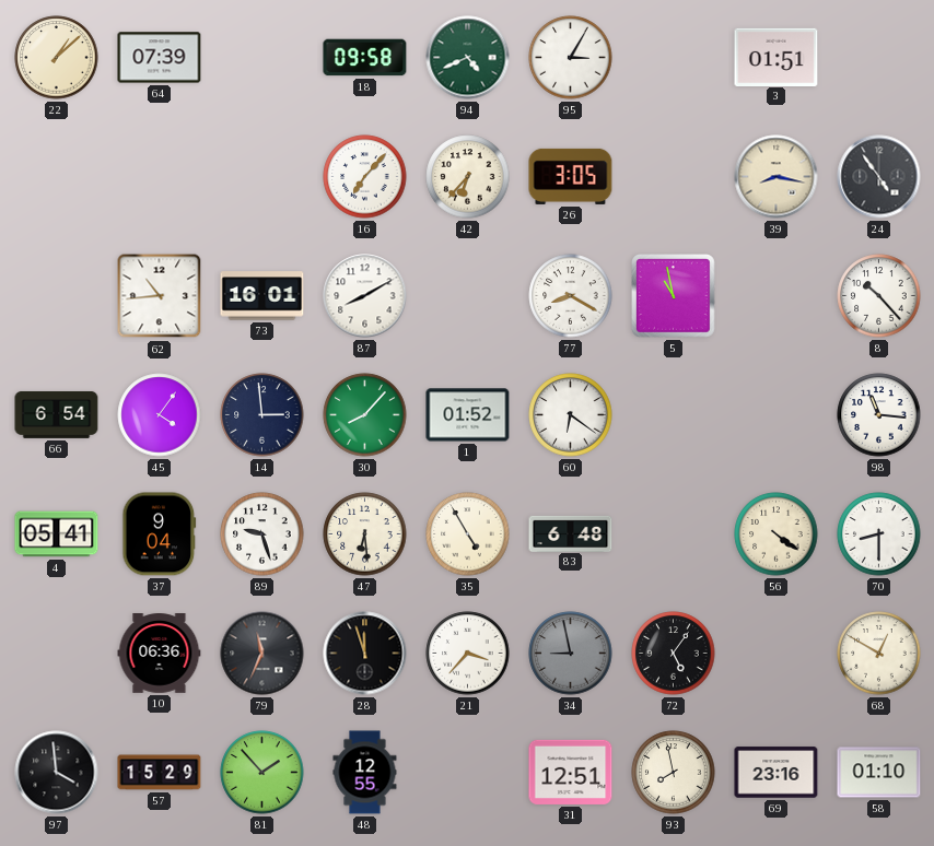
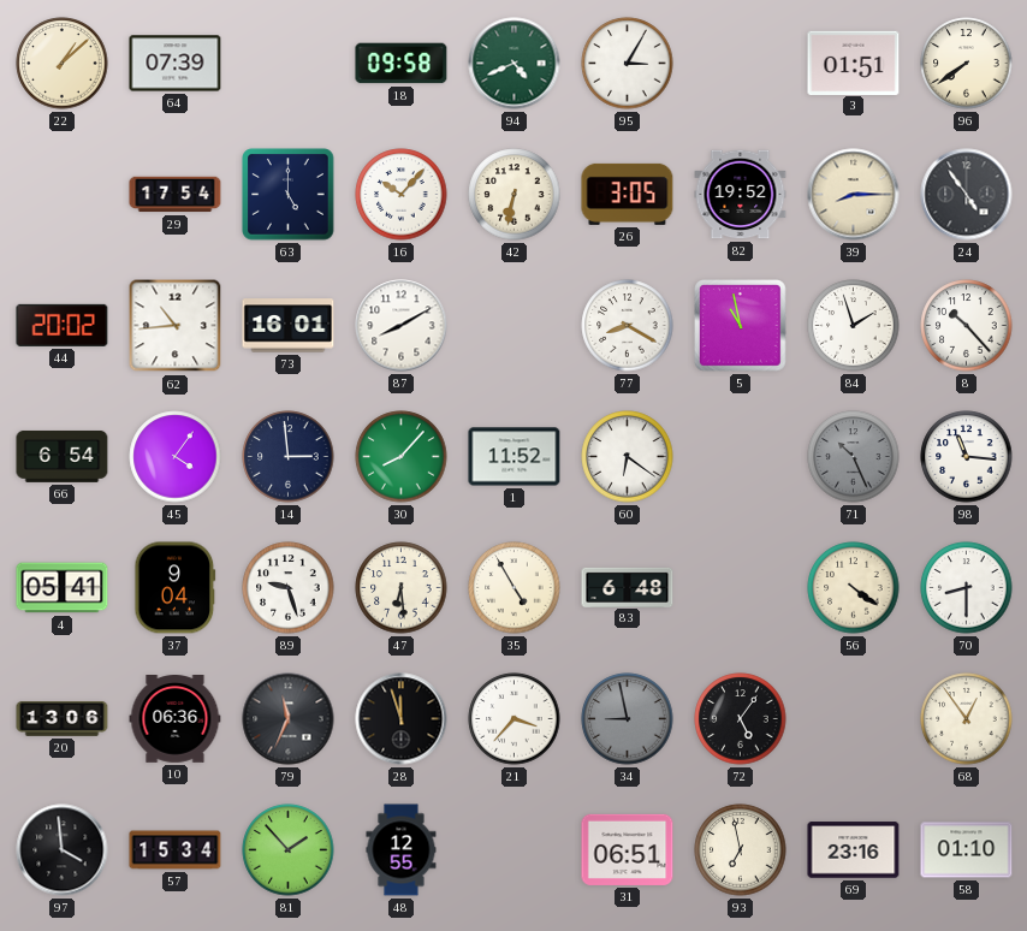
96: none -> 7:39
29: none -> 17:54
63: none -> 5:00
16: 7:07 -> 10:07
42: 6:37 -> 6:32
82: none -> 19:52
39: 8:17 -> 8:15
44: none -> 20:02
84: none -> 1:57
1: 01:52 -> 11:52
71: none -> 10:26
20: none -> 13:06
68: 12:50 -> 12:54
57: 15:29 -> 15:34
31: 12:51 -> 06:51
93: 7:58 -> 6:58
